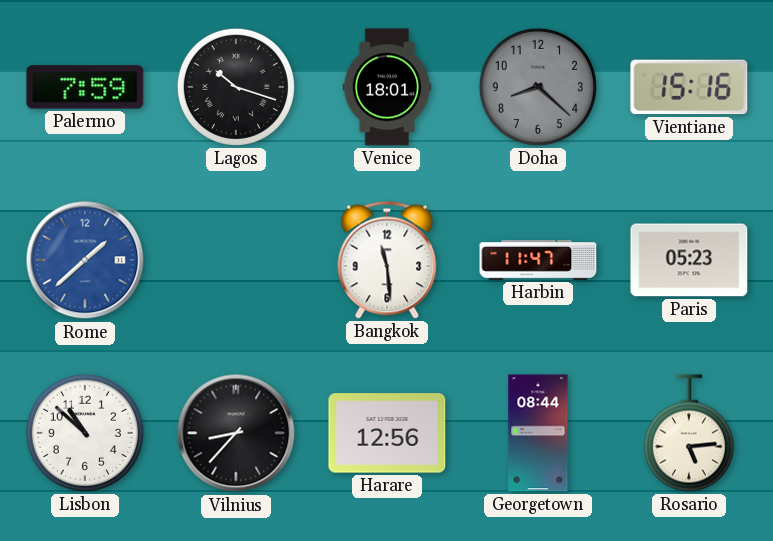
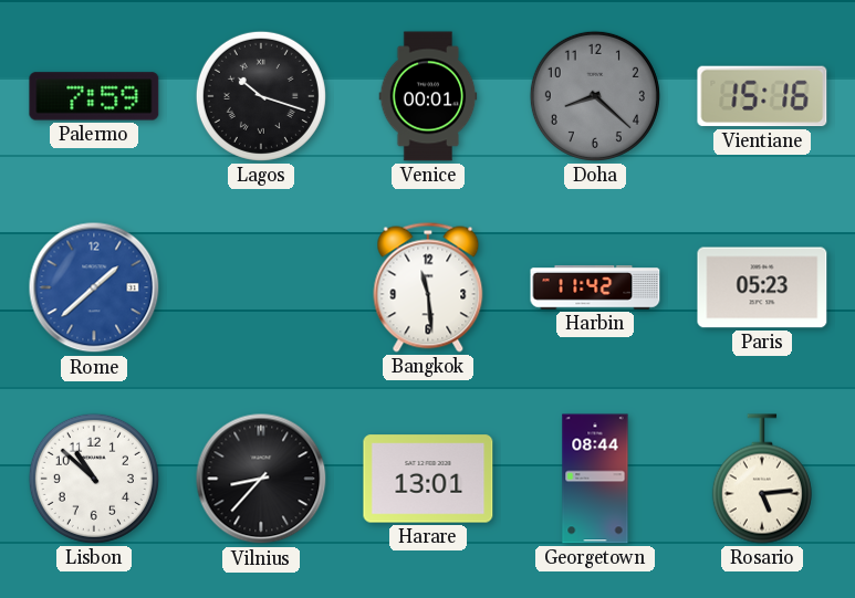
Venice: 18:01 -> 00:01
Harbin: 11:47 -> 11:42
Harare: 12:56 -> 13:01
